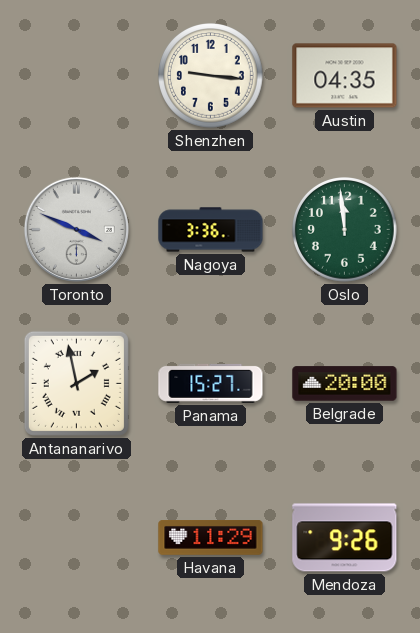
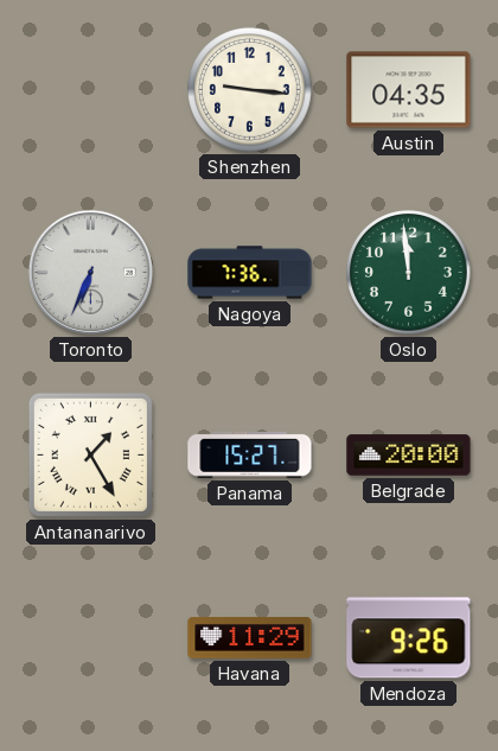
Toronto: 3:49 -> 6:34
Nagoya: 3:36 -> 7:36
Antananarivo: 1:58 -> 1:25
